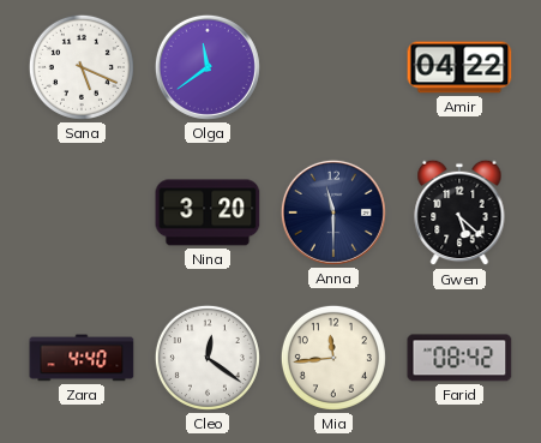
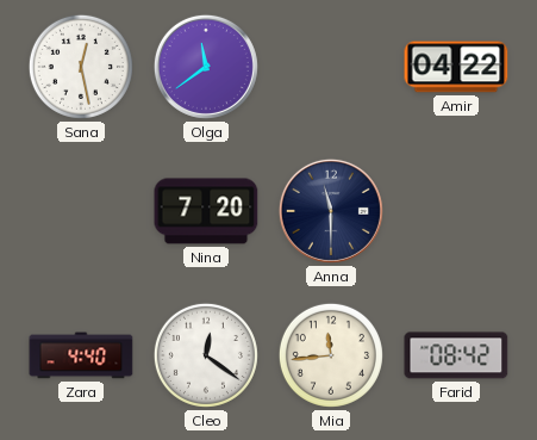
Sana: 5:19 -> 12:28
Nina: 3:20 -> 7:20
Gwen: 5:22 -> none
